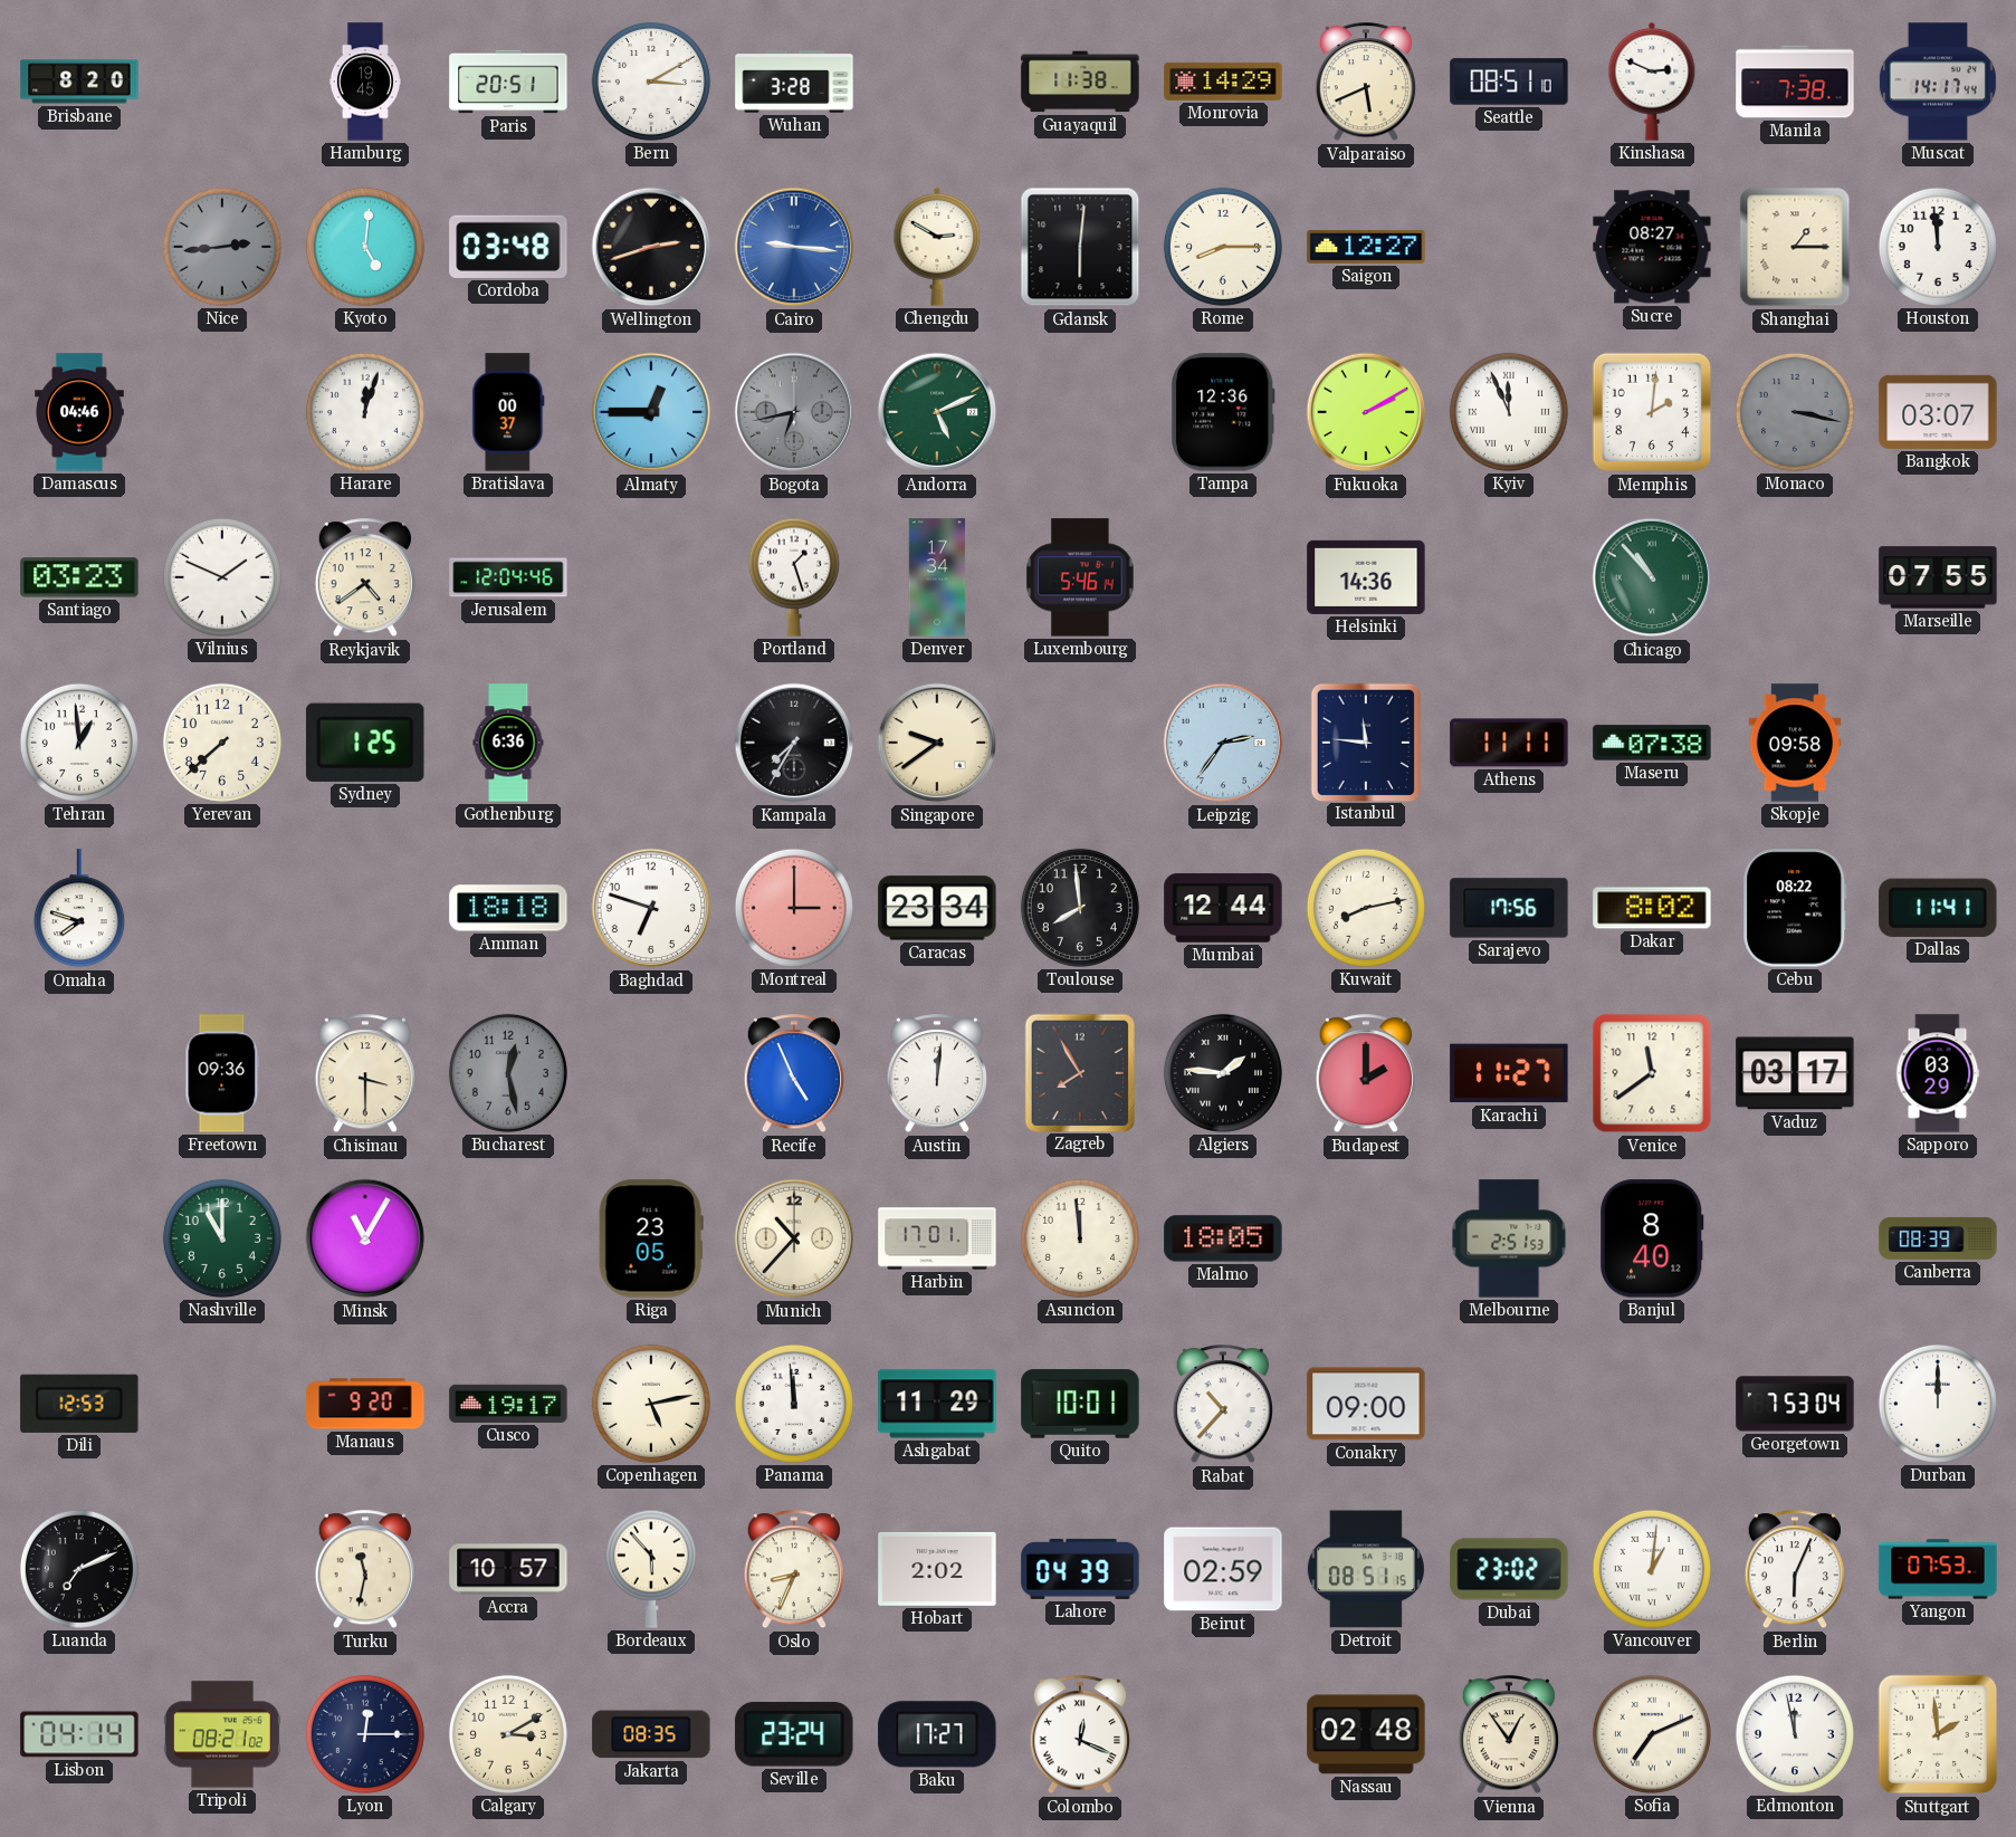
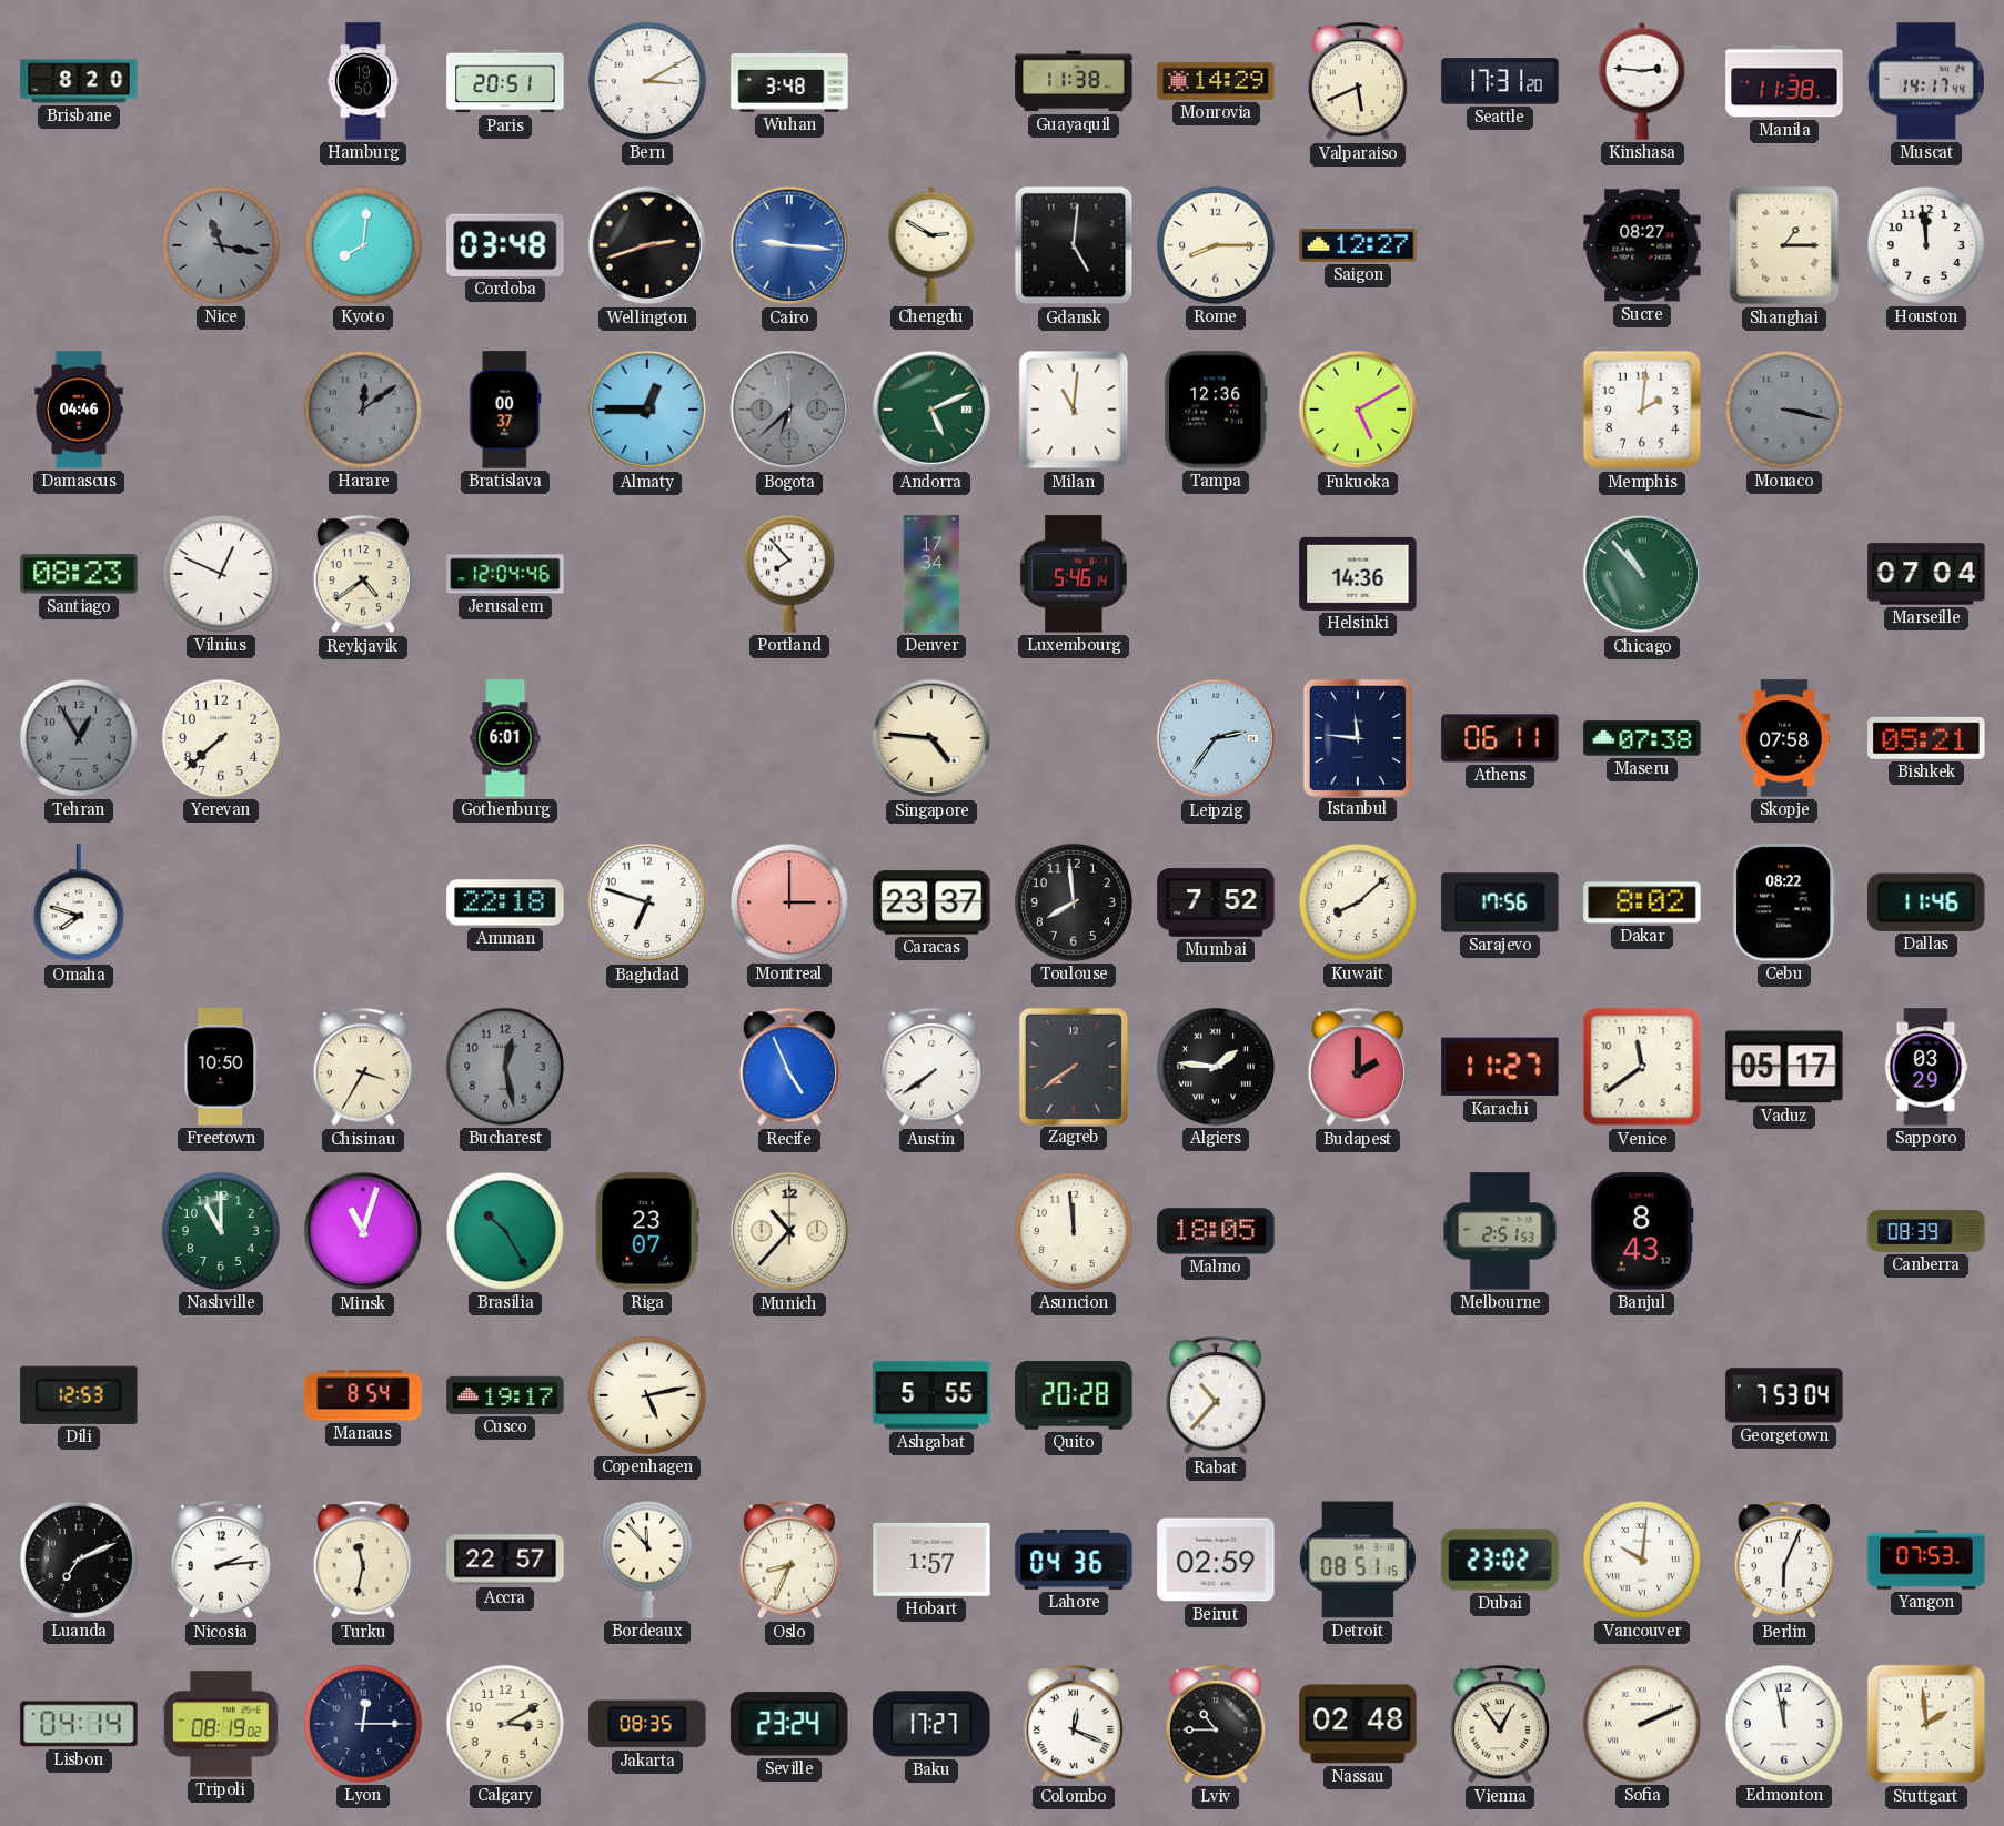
Hamburg: 19:45 -> 19:50
Wuhan: 3:28 -> 3:48
Seattle: 08:51 -> 17:31
Kinshasa: 2:49 -> 2:46
Manila: 7:38 -> 11:38
Nice: 2:44 -> 11:17
Kyoto: 5:01 -> 8:01
Gdansk: 6:01 -> 5:01
Harare: 12:03 -> 12:09
Harare dial: white -> grey
Bogota: 6:43 -> 6:38
Milan: none -> 11:01
Fukuoka: 2:10 -> 5:10
Kyiv: 11:56 -> none
Bangkok: 03:07 -> none
Santiago: 03:23 -> 08:23
Vilnius: 1:49 -> 12:49
Portland: 1:27 -> 7:53
Marseille: 07:55 -> 07:04
Tehran: 12:59 -> 12:55
Tehran dial: white -> grey
Sydney: 1:25 -> none
Gothenburg: 6:36 -> 6:01
Kampala: 7:35 -> none
Singapore: 9:39 -> 4:46
Athens: 11:11 -> 06:11
Skopje: 09:58 -> 07:58
Bishkek: none -> 05:21
Amman: 18:18 -> 22:18
Caracas: 23:34 -> 23:37
Mumbai: 12:44 -> 7:52
Kuwait: 8:13 -> 8:08
Dallas: 11:41 -> 11:46
Freetown: 09:36 -> 10:50
Chisinau: 3:30 -> 3:35
Austin: 12:01 -> 7:39
Zagreb: 7:55 -> 7:39
Vaduz: 03:17 -> 05:17
Minsk: 11:05 -> 11:03
Brasilia: none -> 10:25
Riga: 23:05 -> 23:07
Harbin: 17:01 -> none
Banjul: 8:40 -> 8:43
Manaus: 9:20 -> 8:54
Panama: 11:59 -> none
Ashgabat: 11:29 -> 5:55
Quito: 10:01 -> 20:28
Conakry: 09:00 -> none
Durban: 12:00 -> none
Nicosia: none -> 2:14
Accra: 10:57 -> 22:57
Bordeaux: 5:53 -> 11:53
Hobart: 2:02 -> 1:57
Lahore: 04:39 -> 04:36
Vancouver: 1:01 -> 10:01
Tripoli: 08:21 -> 08:19
Lviv: none -> 10:45
Sofia: 7:11 -> 2:11
